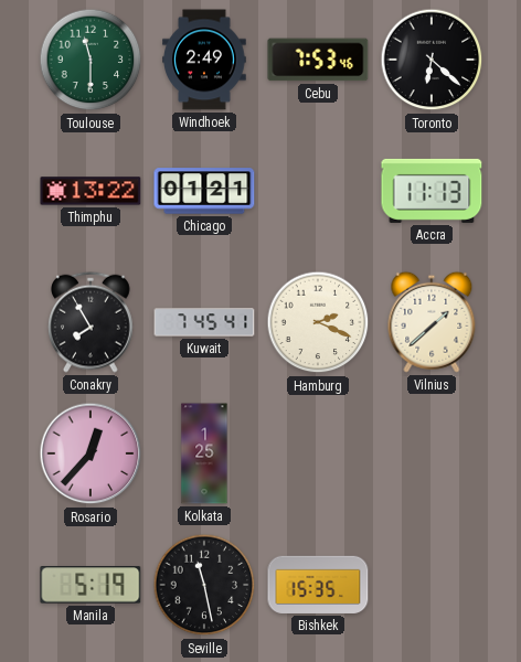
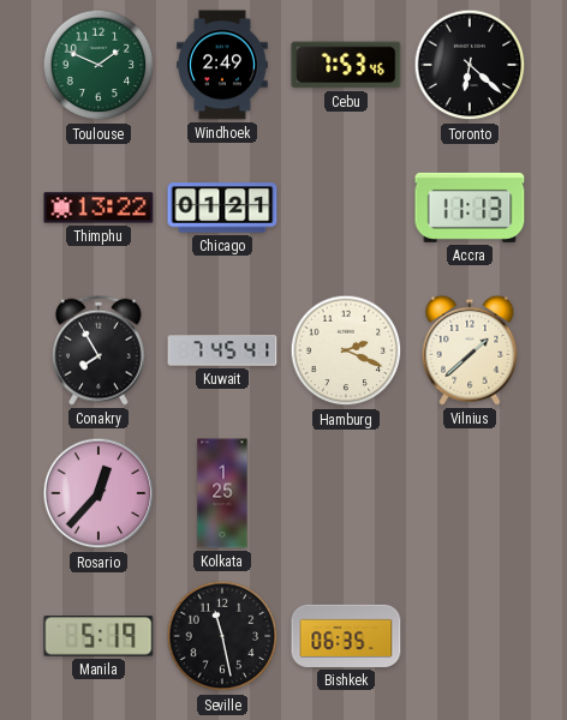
Toulouse: 11:30 -> 1:49
Bishkek: 15:35 -> 06:35
